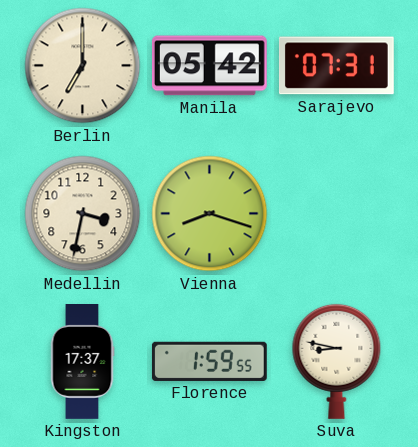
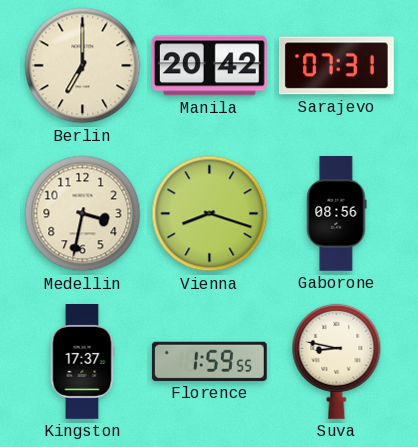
Manila: 05:42 -> 20:42
Gaborone: none -> 08:56
